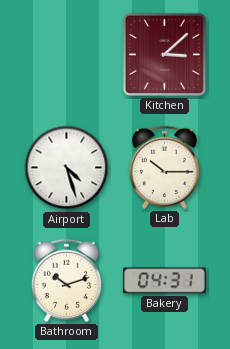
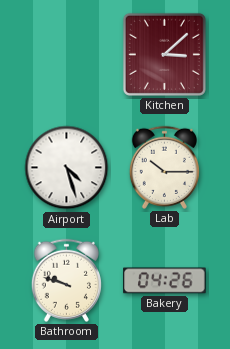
Bathroom: 10:12 -> 9:48
Bakery: 04:31 -> 04:26
